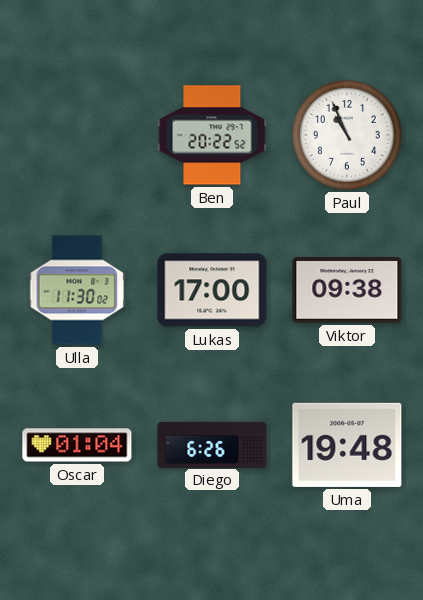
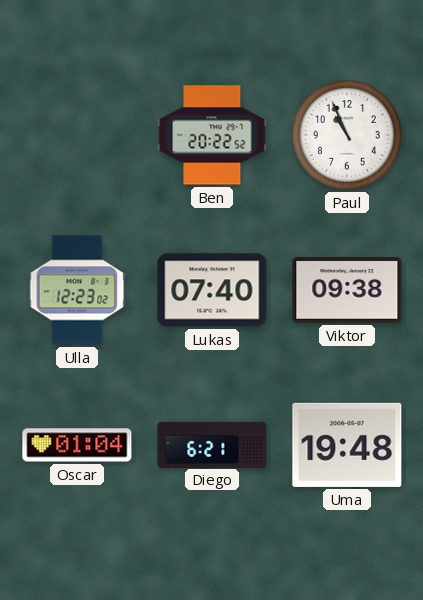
Ulla: 11:30 -> 12:23
Lukas: 17:00 -> 07:40
Diego: 6:26 -> 6:21
